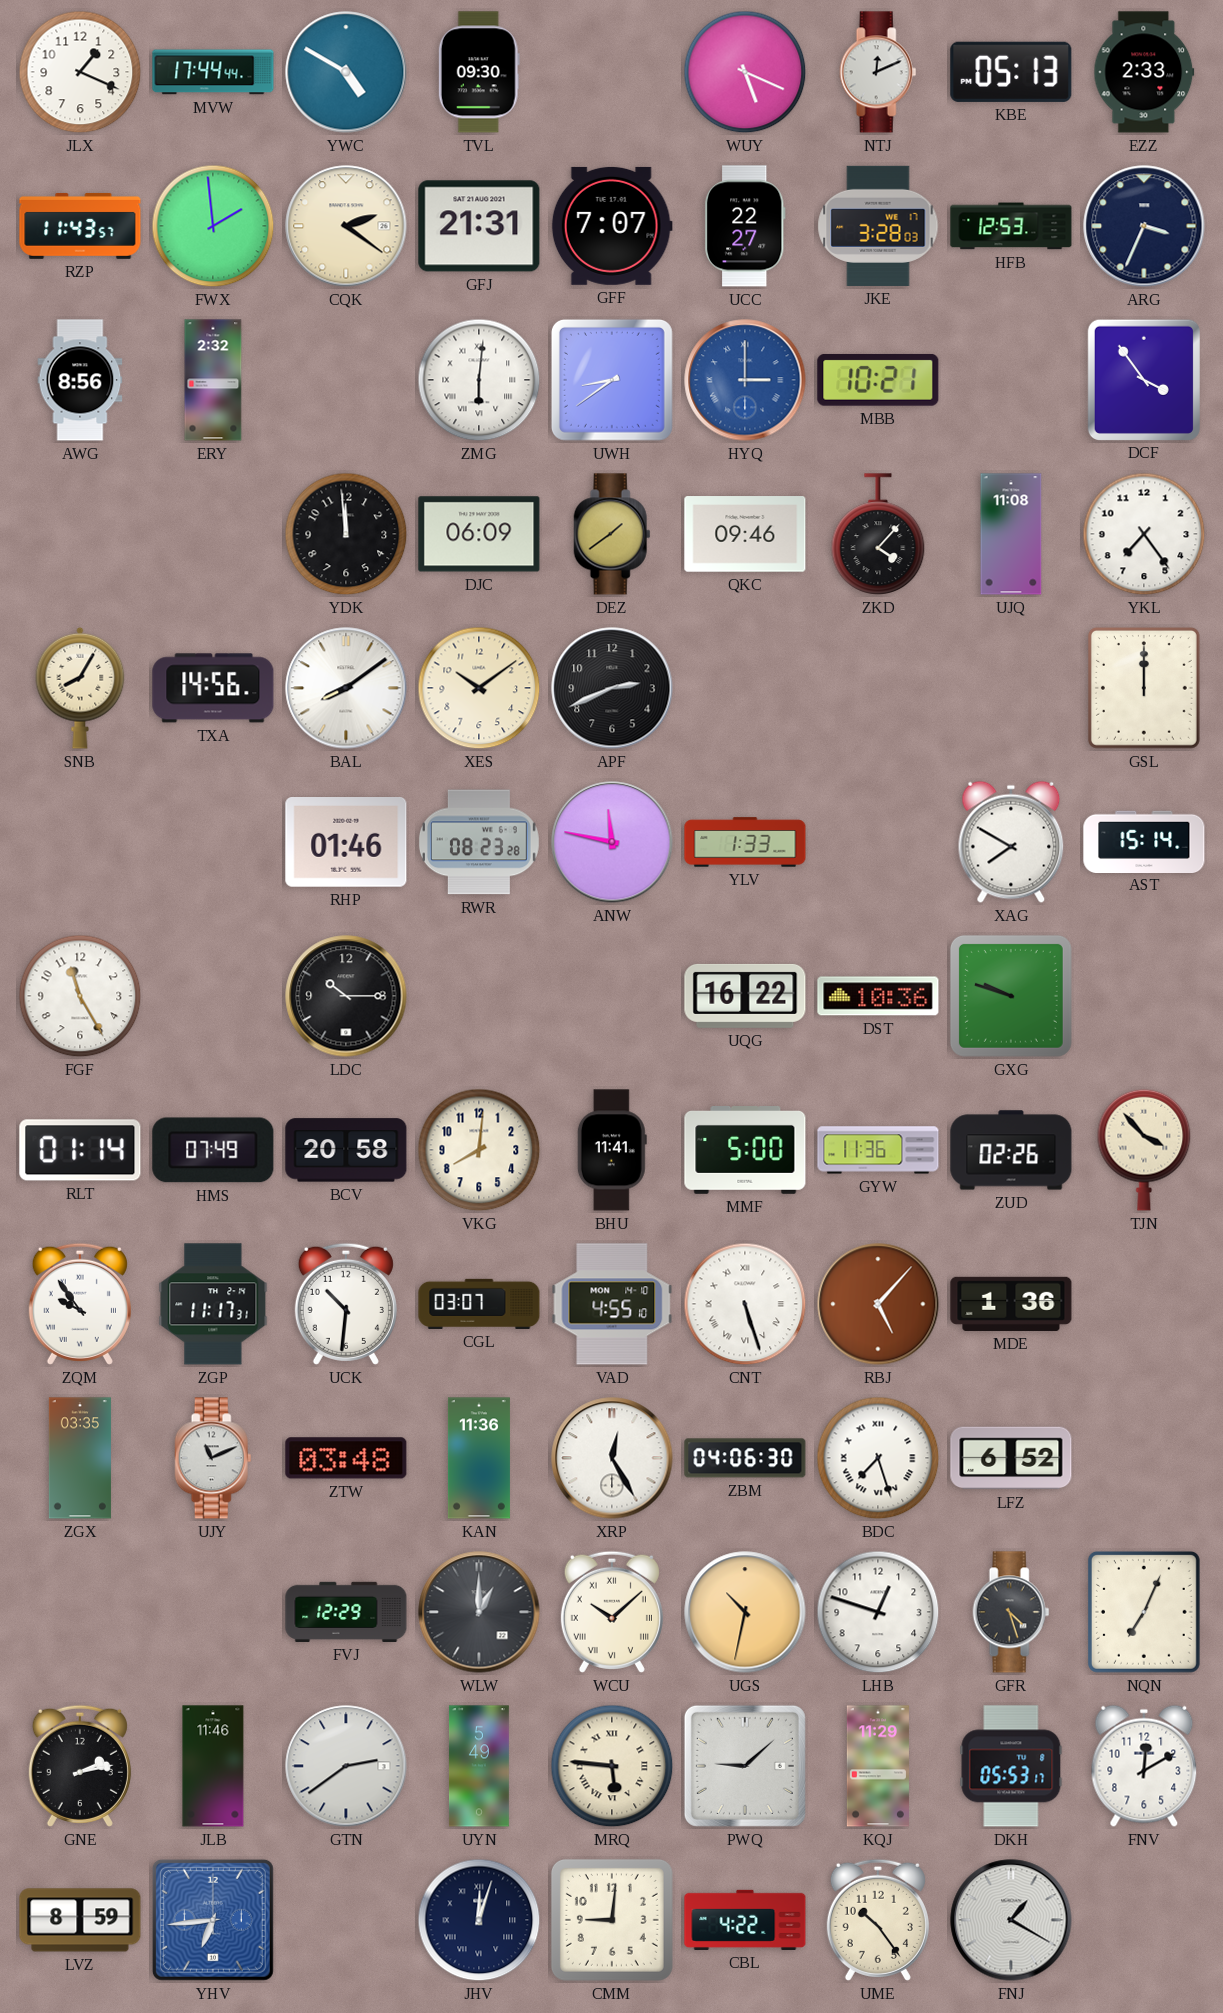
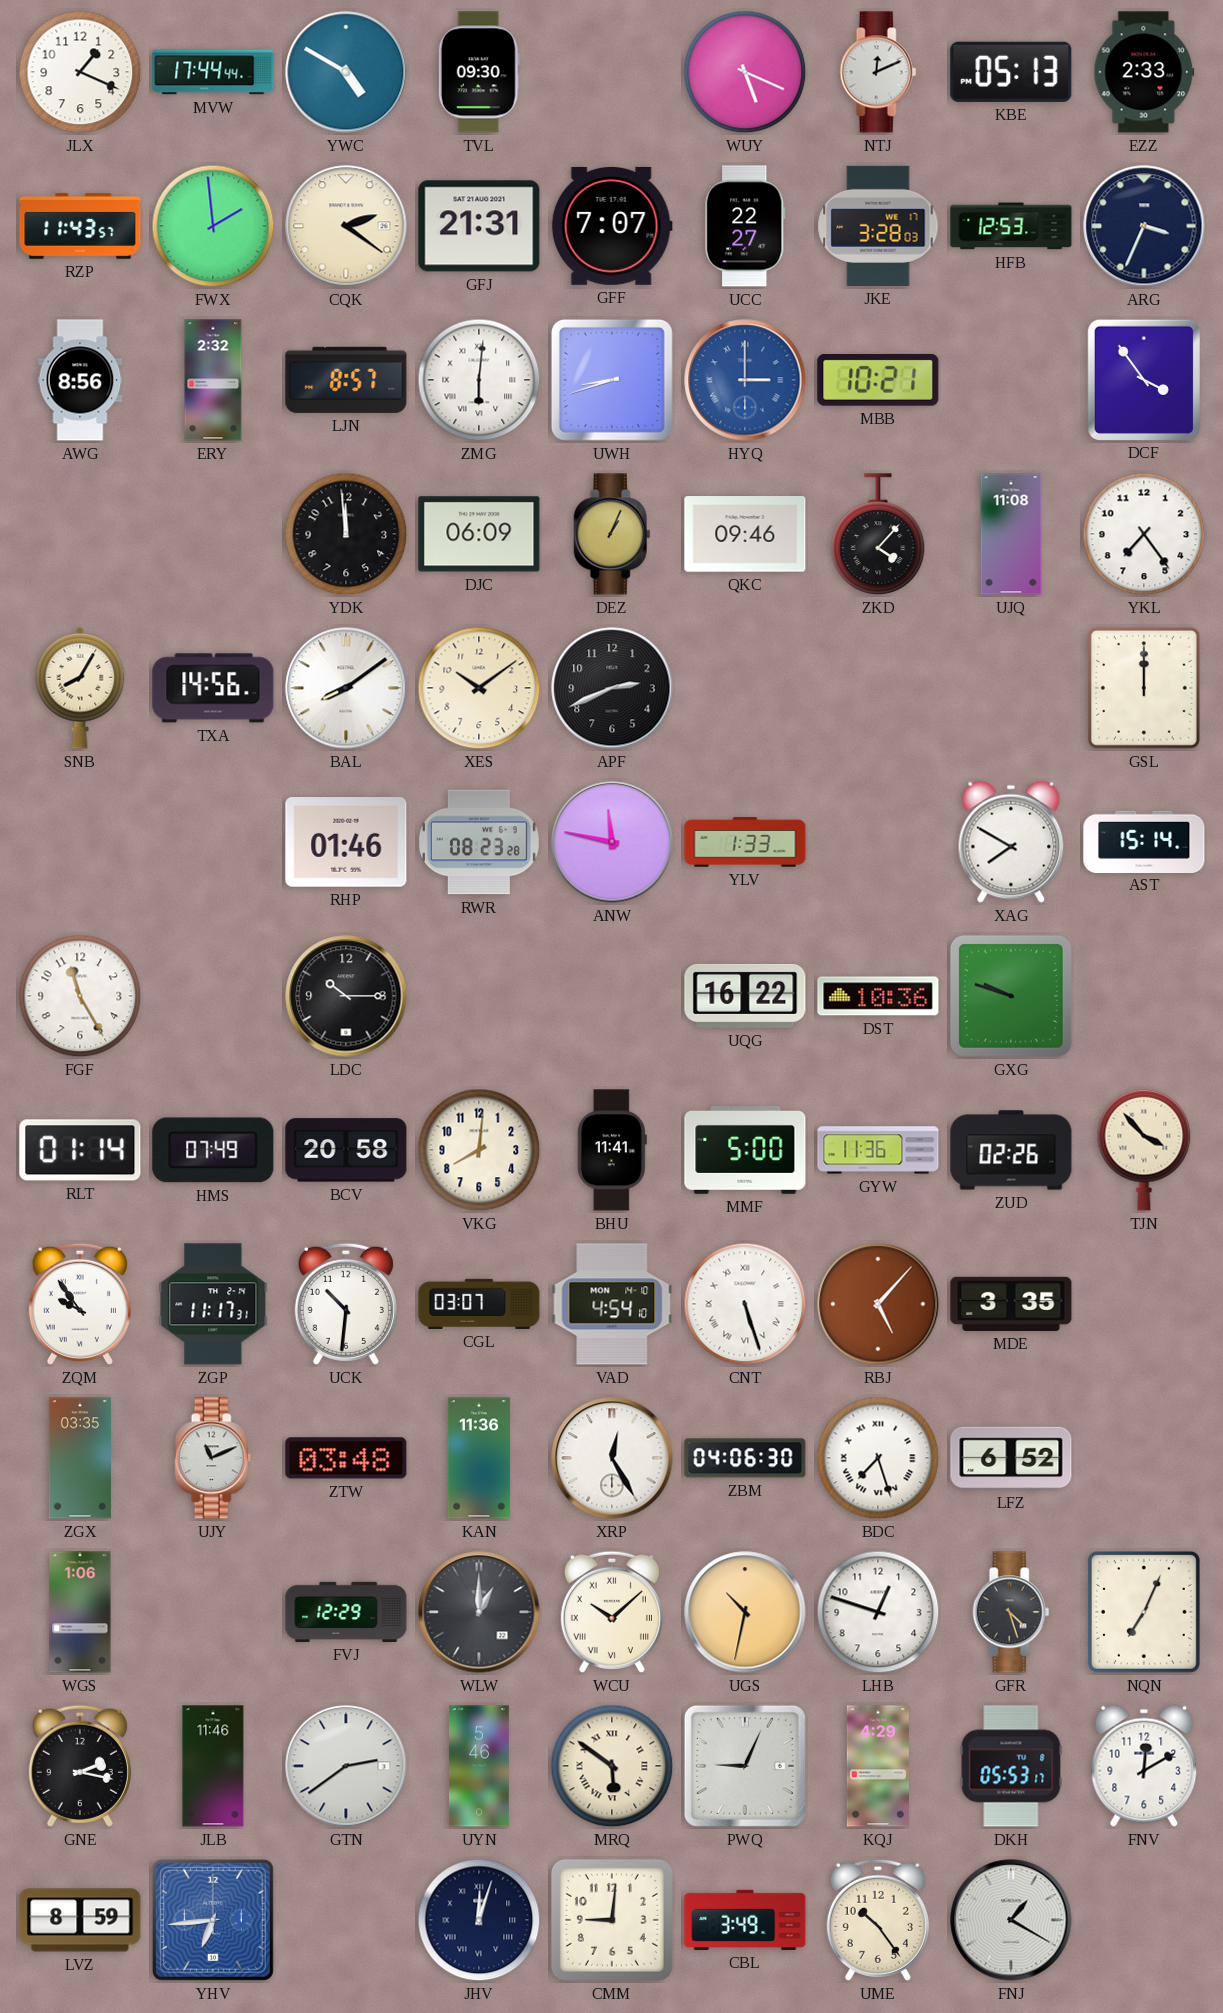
LJN: none -> 8:57
UWH: 8:39 -> 8:42
DEZ: 1:39 -> 1:04
VAD: 4:55 -> 4:54
MDE: 1:36 -> 3:35
WGS: none -> 1:06
GNE: 2:13 -> 2:17
UYN: 5:49 -> 5:46
MRQ: 5:46 -> 5:51
PWQ: 9:08 -> 9:04
KQJ: 11:29 -> 4:29
CBL: 4:22 -> 3:49
